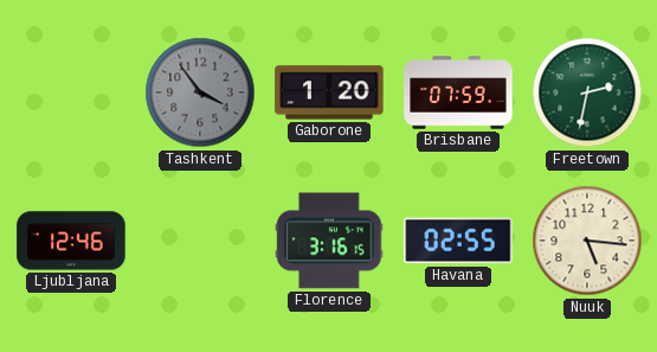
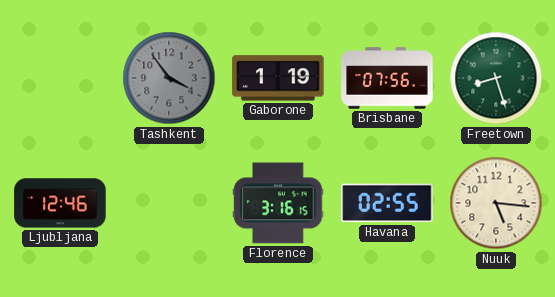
Gaborone: 1:20 -> 1:19
Brisbane: 07:59 -> 07:56
Freetown: 2:32 -> 8:27
